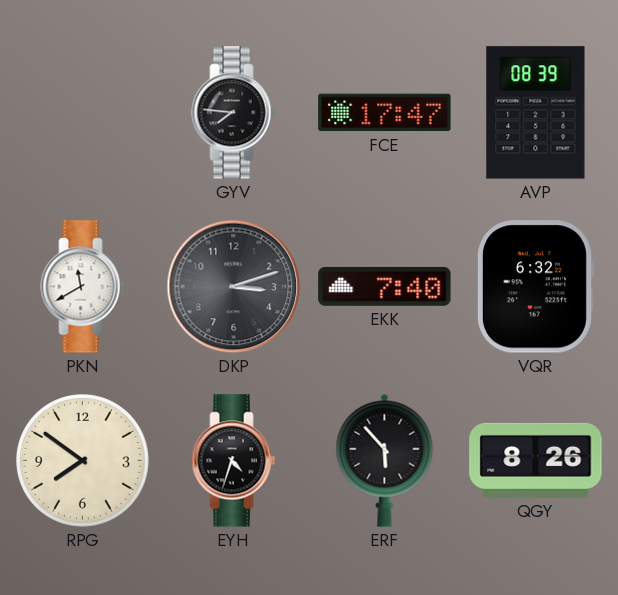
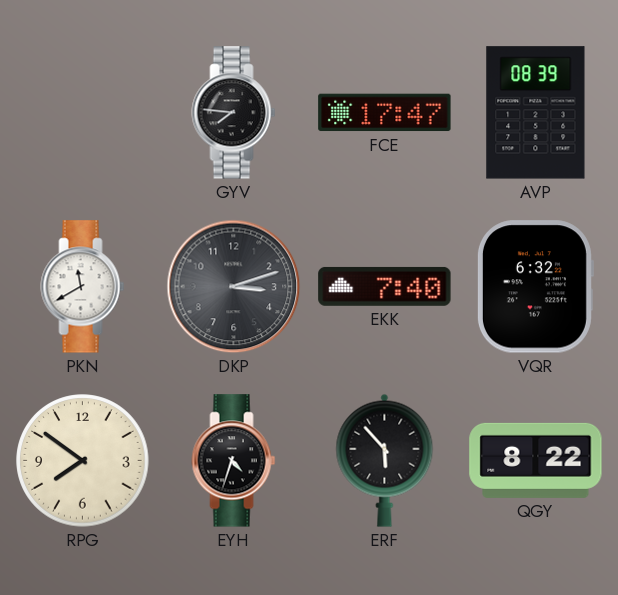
QGY: 8:26 -> 8:22
